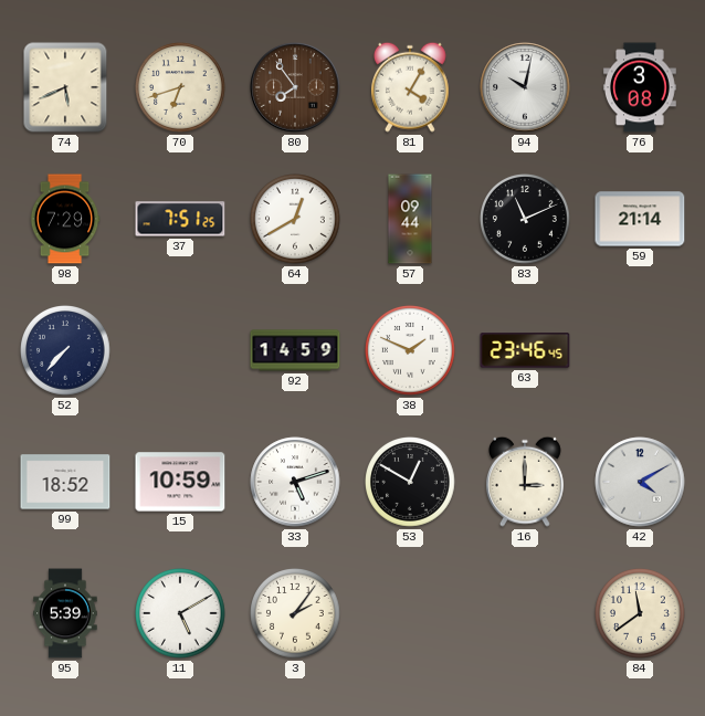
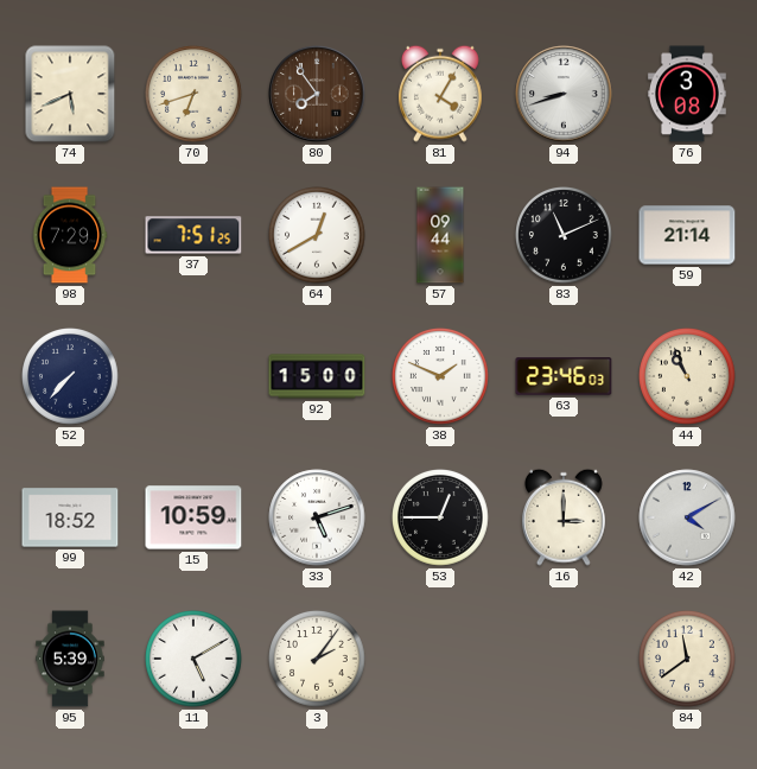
94: 10:02 -> 8:42
92: 14:59 -> 15:00
63: 23:46:45 -> 23:46:03
44: none -> 10:56
53: 12:50 -> 12:45
